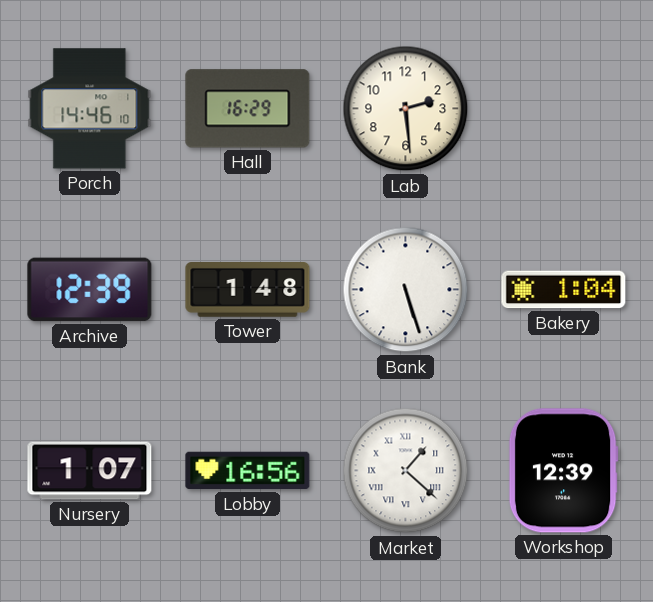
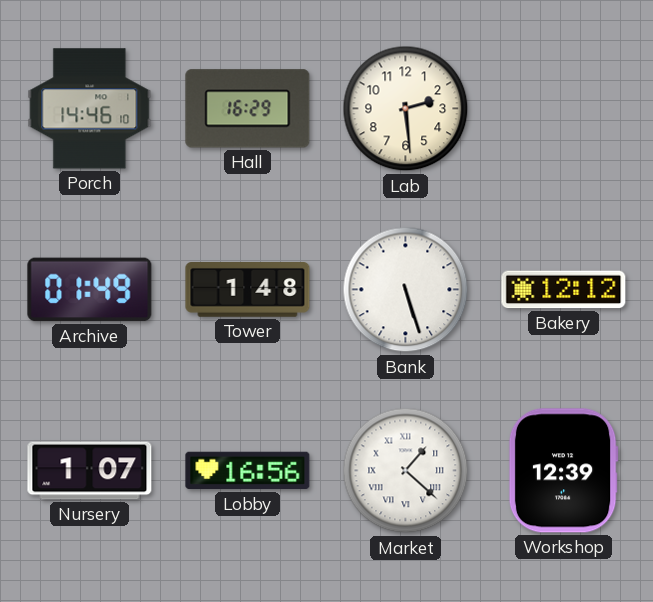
Archive: 12:39 -> 01:49
Bakery: 1:04 -> 12:12
